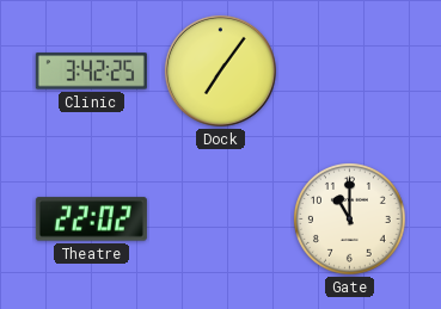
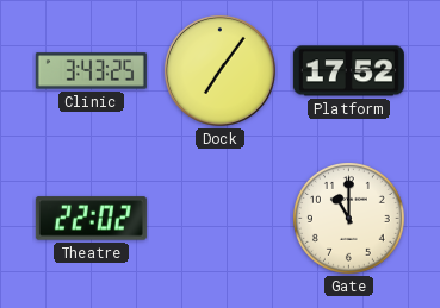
Clinic: 3:42 -> 3:43
Platform: none -> 17:52
